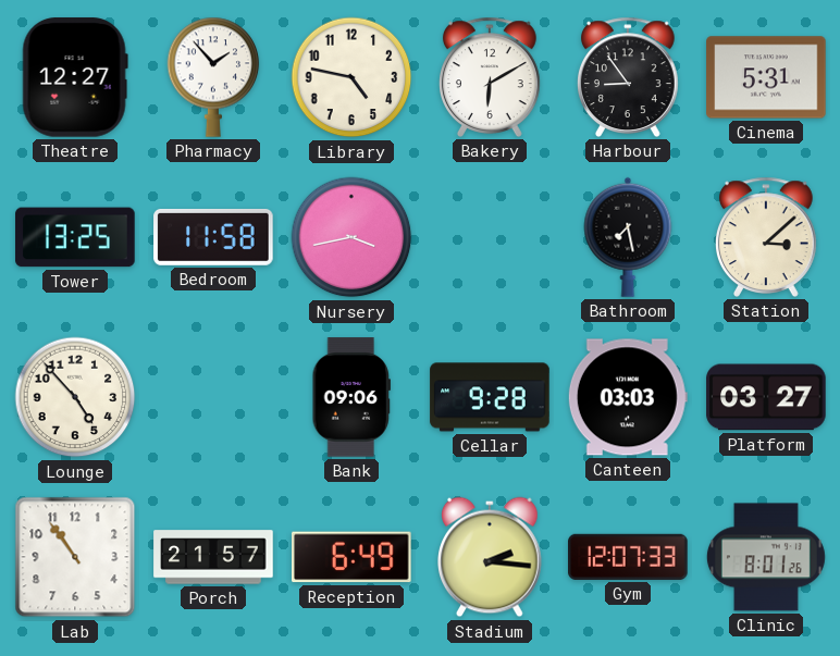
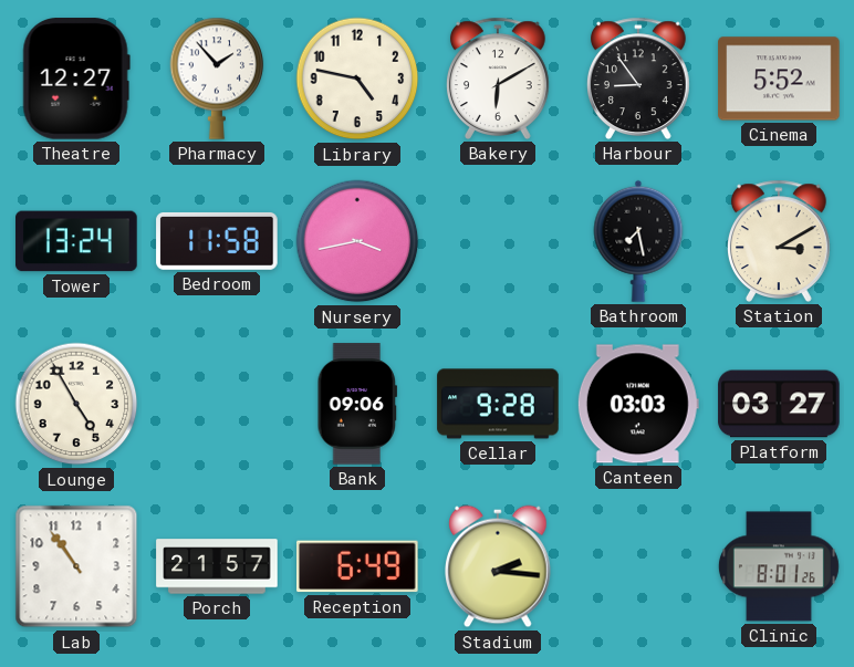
Cinema: 5:31 -> 5:52
Tower: 13:25 -> 13:24
Station: 3:08 -> 3:10
Lounge: 4:53 -> 4:55
Gym: 12:07 -> none
